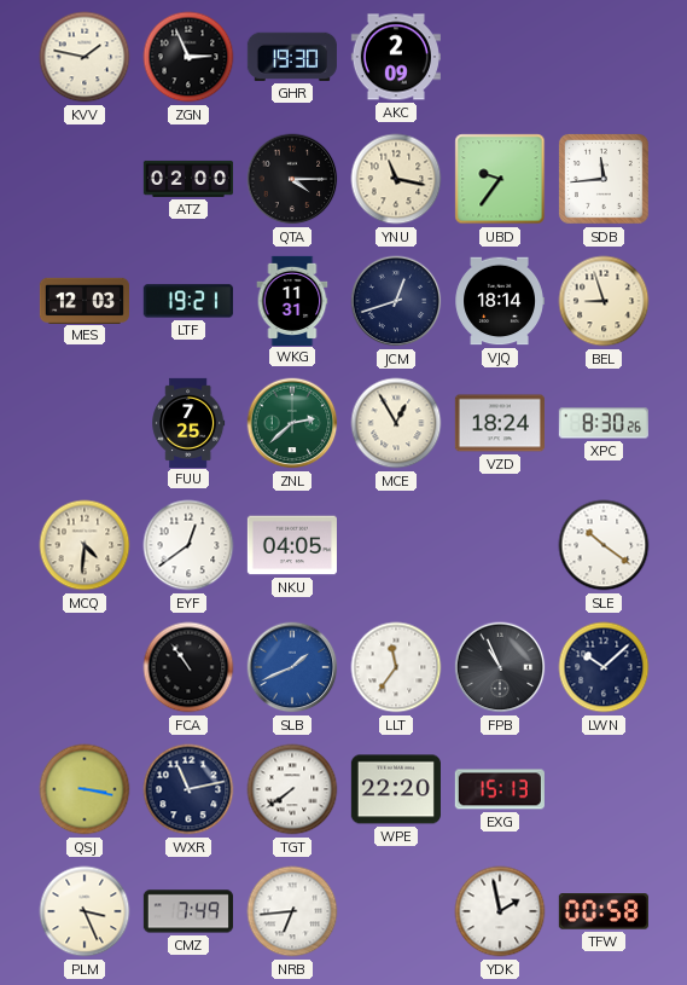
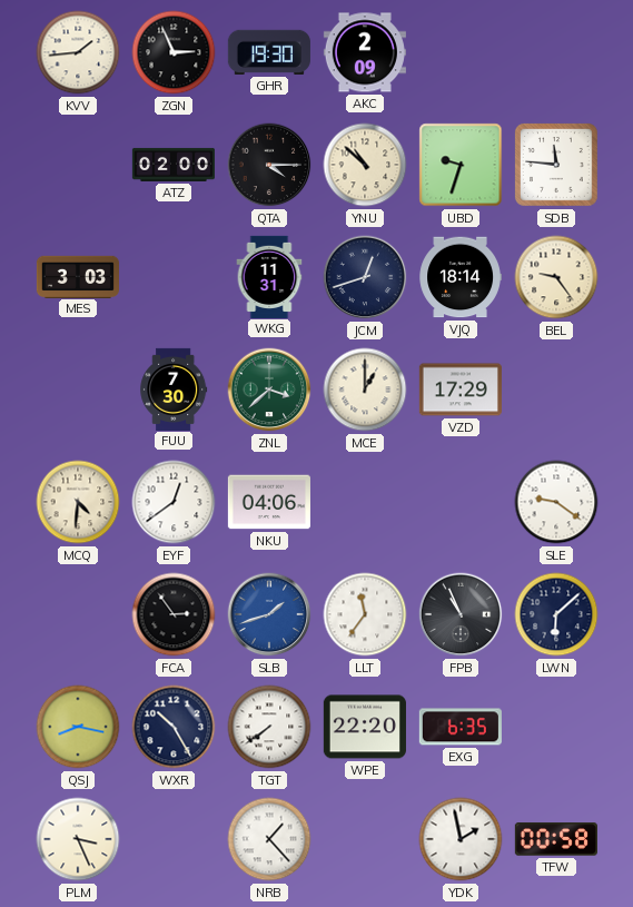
KVV: 1:47 -> 1:44
YNU: 11:17 -> 10:52
UBD: 9:36 -> 9:33
SDB: 11:44 -> 11:46
MES: 12:03 -> 3:03
LTF: 19:21 -> none
BEL: 8:57 -> 9:24
FUU: 7:25 -> 7:30
ZNL: 2:38 -> 3:38
MCE: 12:55 -> 1:00
VZD: 18:24 -> 17:29
XPC: 8:30 -> none
NKU: 04:05 -> 04:06
SLE: 10:21 -> 9:21
FCA: 10:54 -> 2:54
SLB: 1:41 -> 1:42
LWN: 10:08 -> 6:08
QSJ: 3:17 -> 8:17
WXR: 11:13 -> 10:25
EXG: 15:13 -> 6:35
CMZ: 7:49 -> none
NRB: 6:44 -> 1:23
